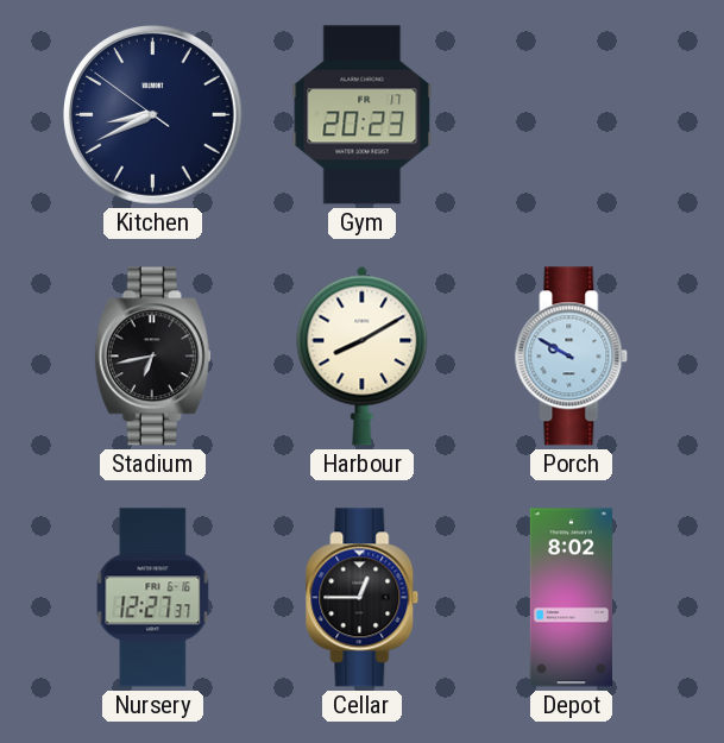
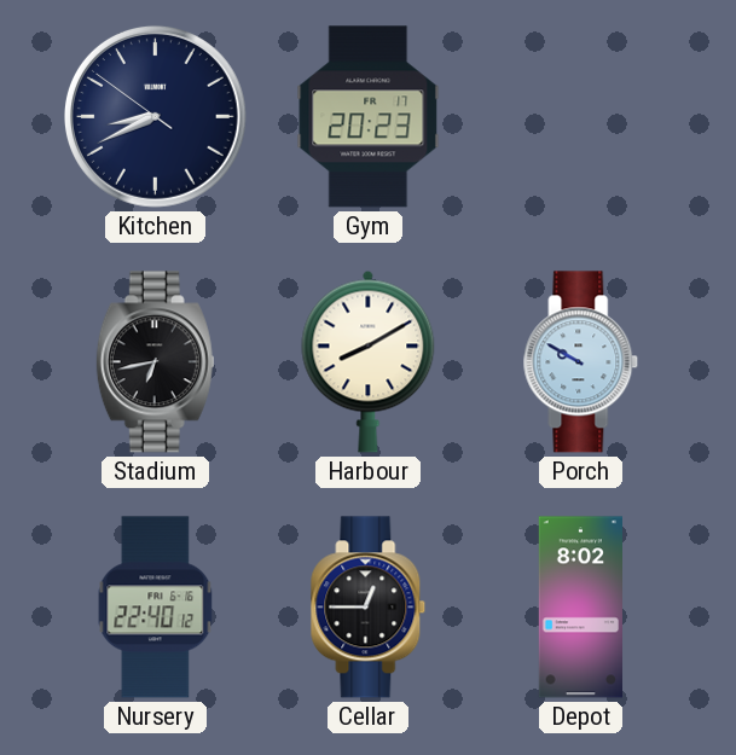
Nursery: 12:27 -> 22:40
